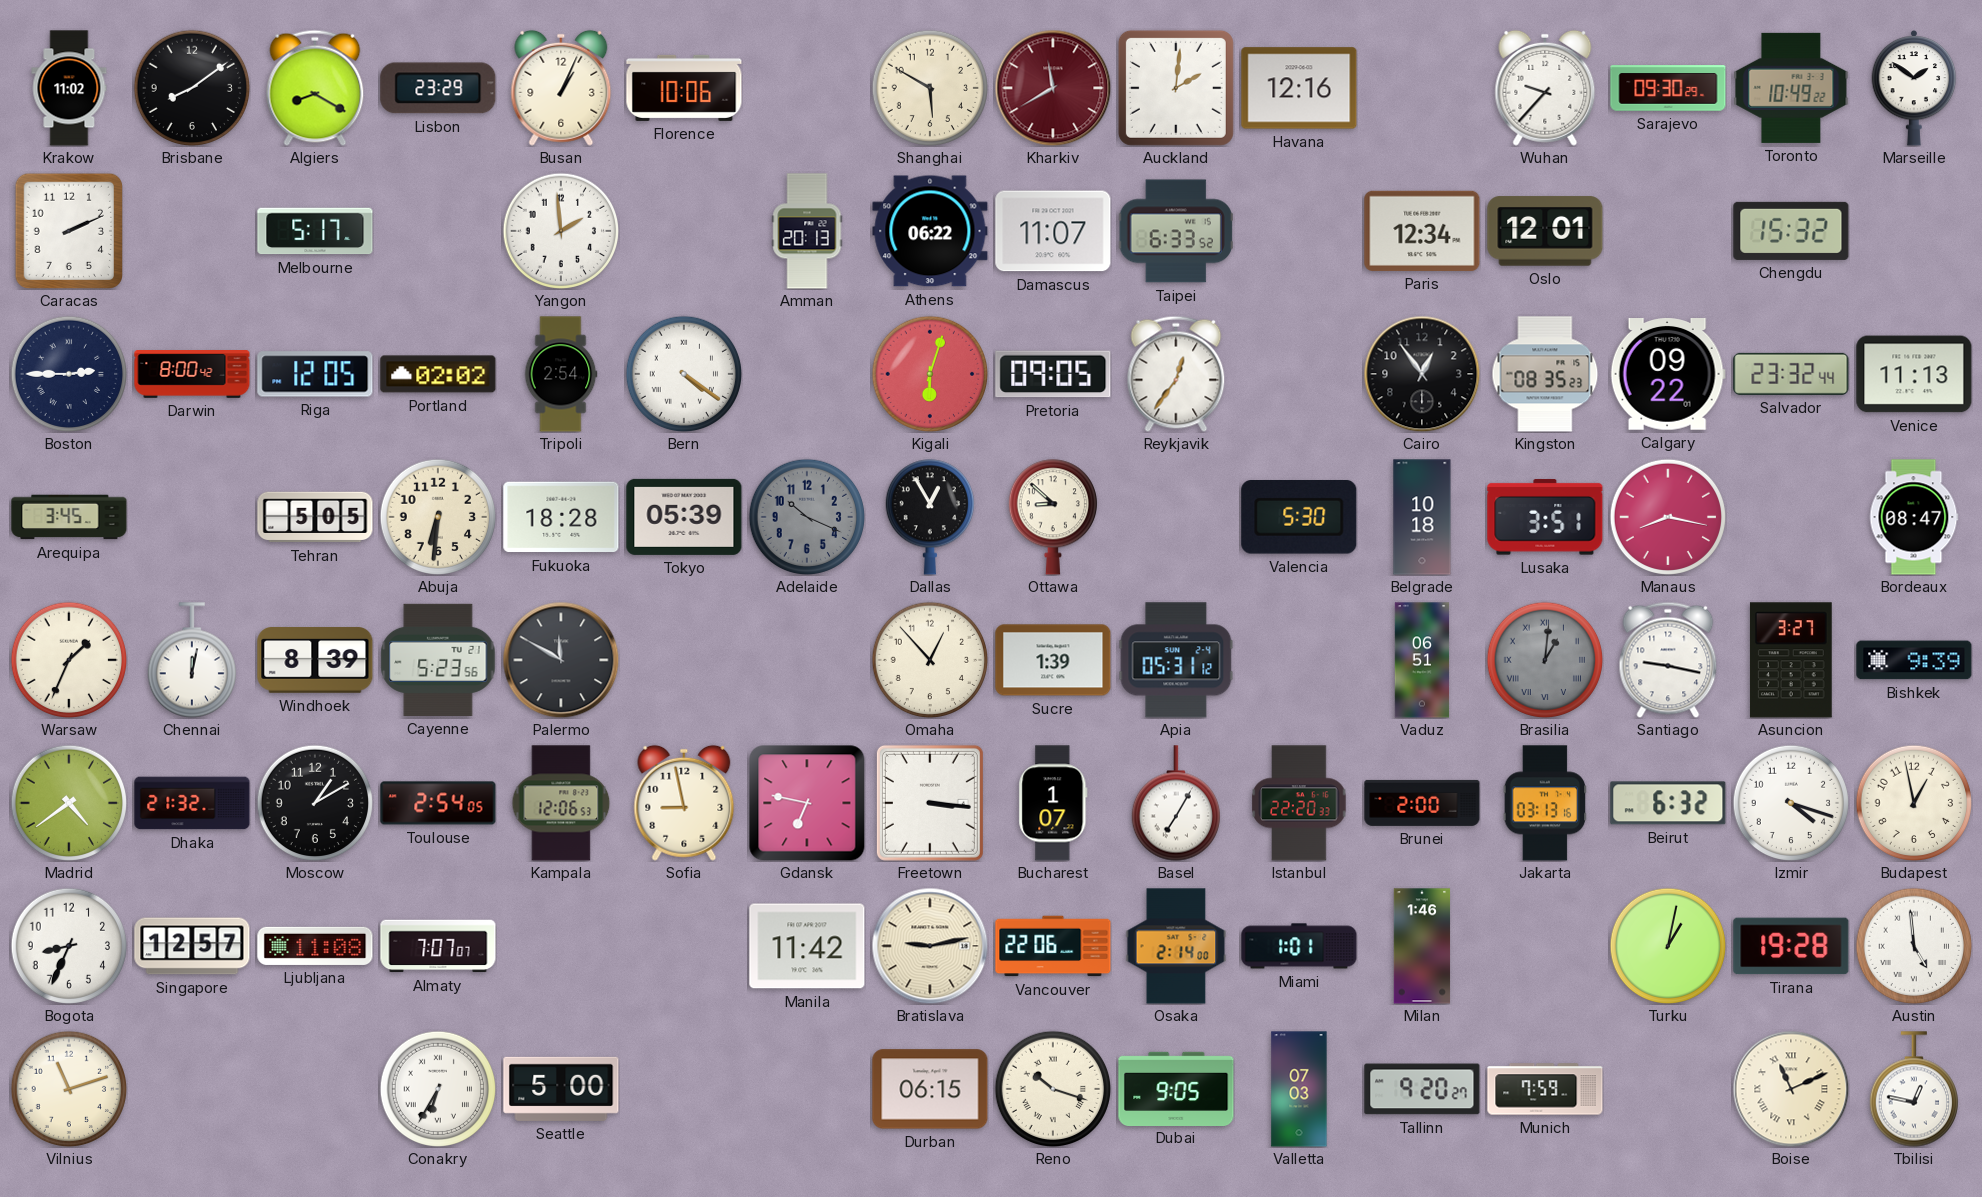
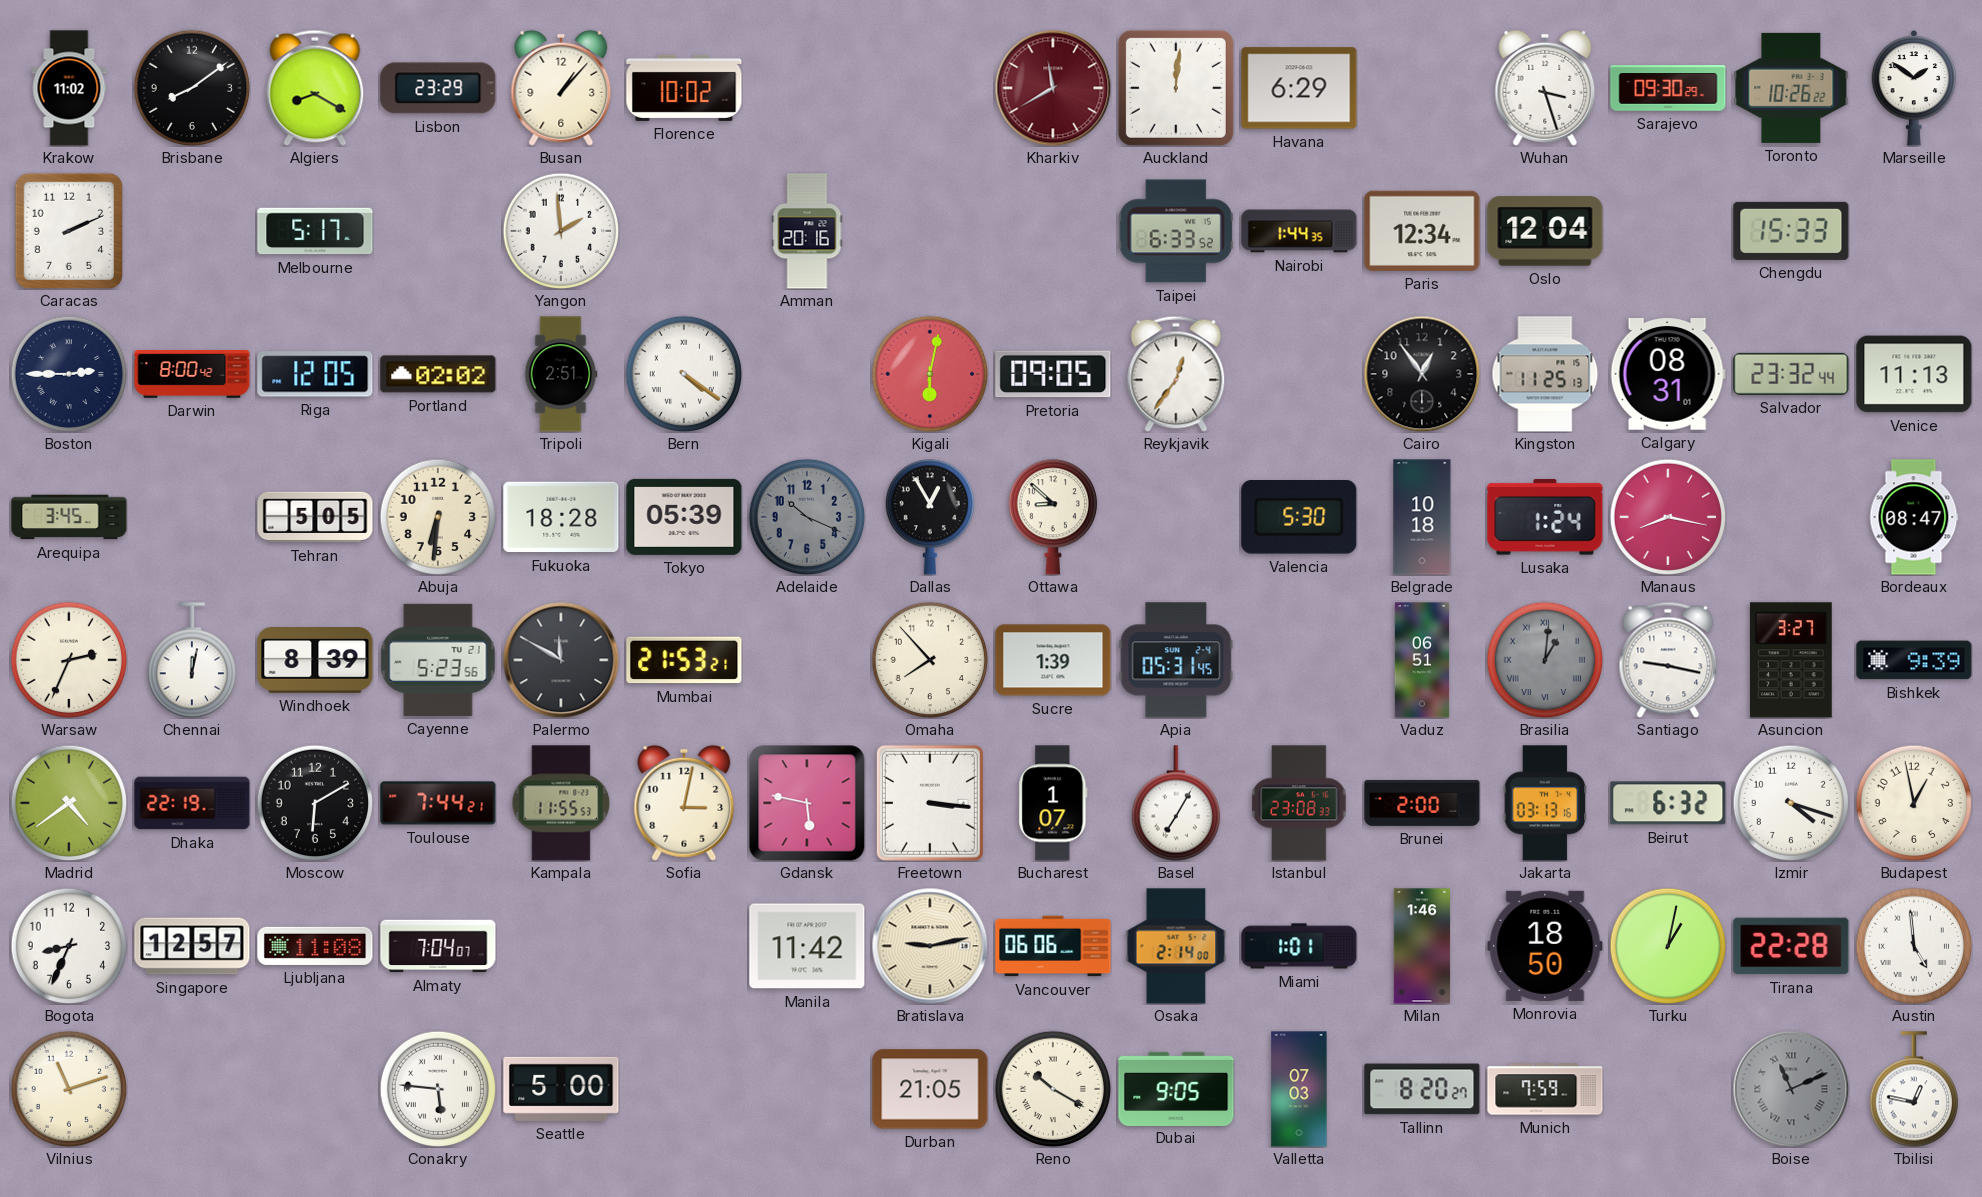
Busan: 1:04 -> 1:07
Florence: 10:06 -> 10:02
Shanghai: 5:50 -> none
Auckland: 2:01 -> 12:01
Havana: 12:16 -> 6:29
Wuhan: 9:37 -> 3:27
Toronto: 10:49 -> 10:26
Amman: 20:13 -> 20:16
Athens: 06:22 -> none
Damascus: 11:07 -> none
Nairobi: none -> 1:44
Oslo: 12:01 -> 12:04
Chengdu: 15:32 -> 15:33
Tripoli: 2:54 -> 2:51
Kigali: 6:03 -> 6:02
Kingston: 08:35 -> 11:25
Calgary: 09:22 -> 08:31
Lusaka: 3:51 -> 1:24
Warsaw: 1:34 -> 2:34
Mumbai: none -> 21:53
Omaha: 12:53 -> 7:53
Apia: 05:31:12 -> 05:31:45
Dhaka: 21:32 -> 22:19
Moscow: 1:10 -> 6:10
Toulouse: 2:54 -> 7:44
Kampala: 12:06 -> 11:55
Sofia: 8:58 -> 3:02
Gdansk: 6:47 -> 5:47
Istanbul: 22:20 -> 23:08
Almaty: 7:07 -> 7:04
Vancouver: 22:06 -> 06:06
Monrovia: none -> 18:50
Tirana: 19:28 -> 22:28
Conakry: 6:35 -> 5:46
Durban: 06:15 -> 21:05
Reno: 10:18 -> 10:20
Tallinn: 9:20 -> 8:20
Boise dial: cream -> grey
